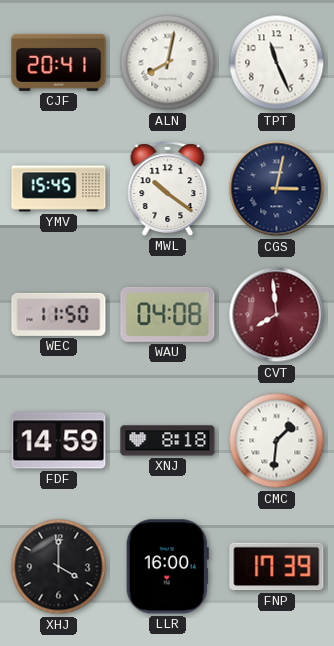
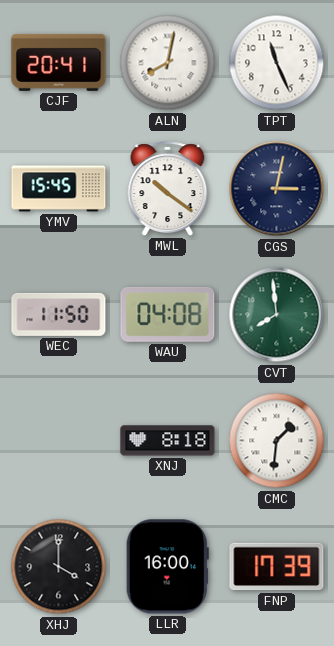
CVT dial: burgundy -> green
FDF: 14:59 -> none
